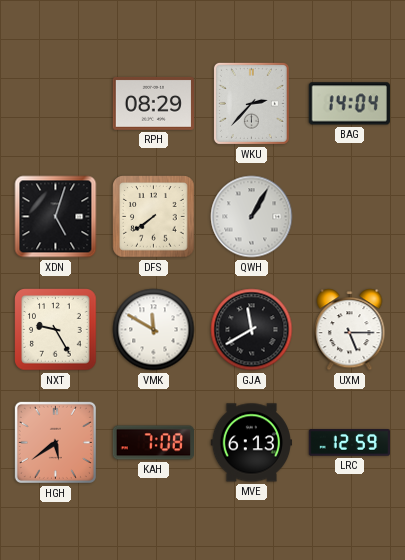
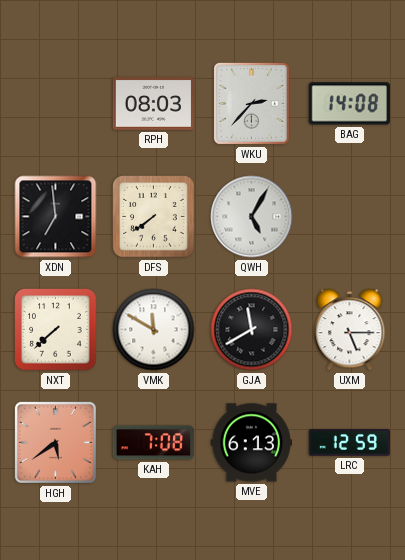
RPH: 08:29 -> 08:03
BAG: 14:04 -> 14:08
XDN: 5:03 -> 6:59
QWH: 1:05 -> 5:05
NXT: 9:25 -> 7:38
